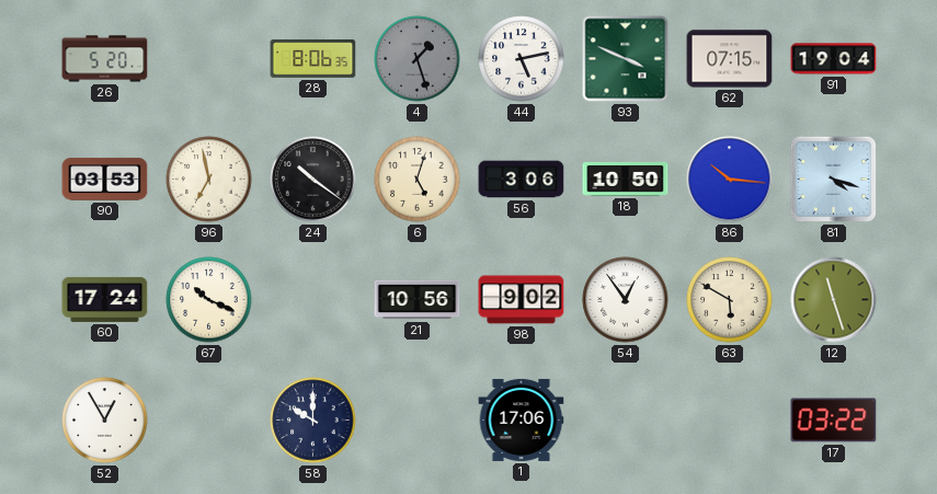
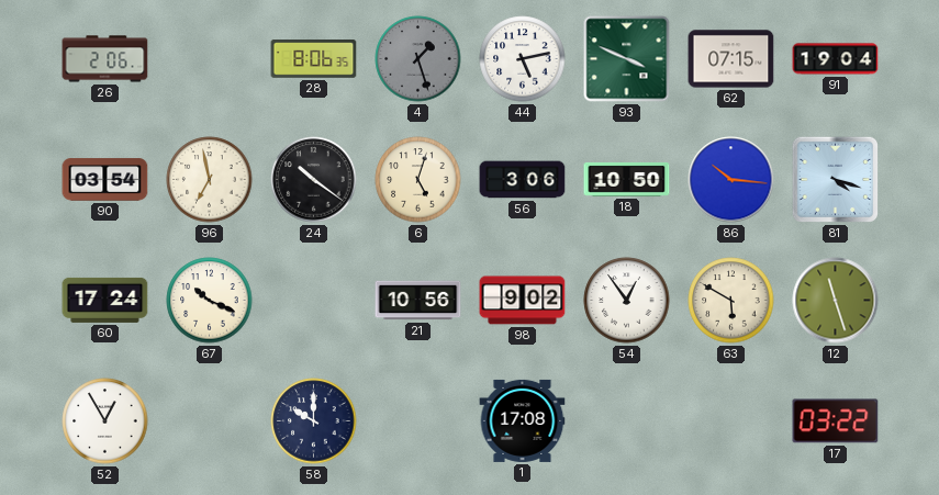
26: 5:20 -> 2:06
90: 03:53 -> 03:54
1: 17:06 -> 17:08
